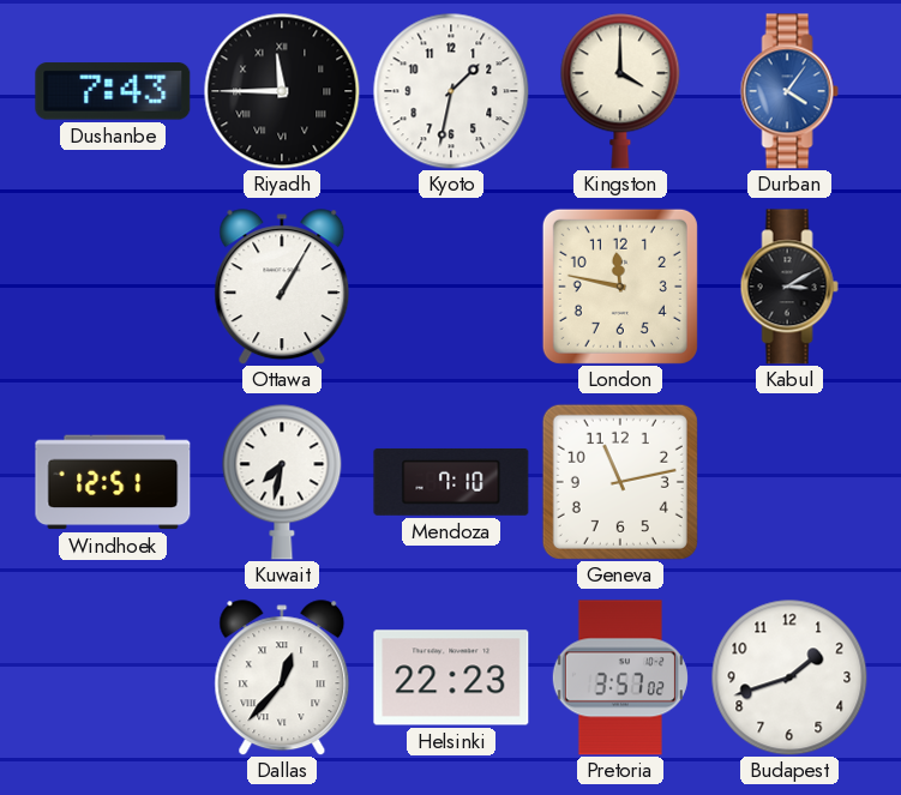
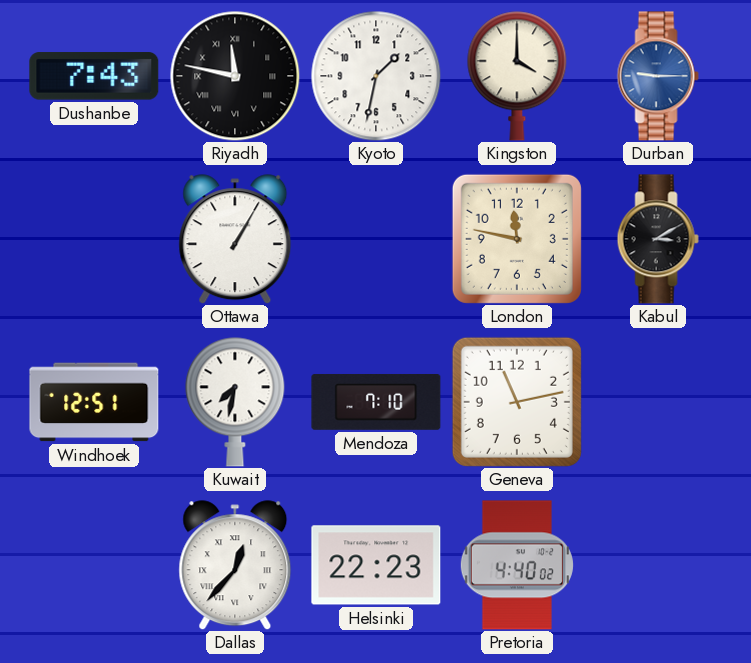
Riyadh: 11:45 -> 11:47
Durban: 4:06 -> 9:15
Pretoria: 3:57 -> 4:40
Budapest: 1:42 -> none
